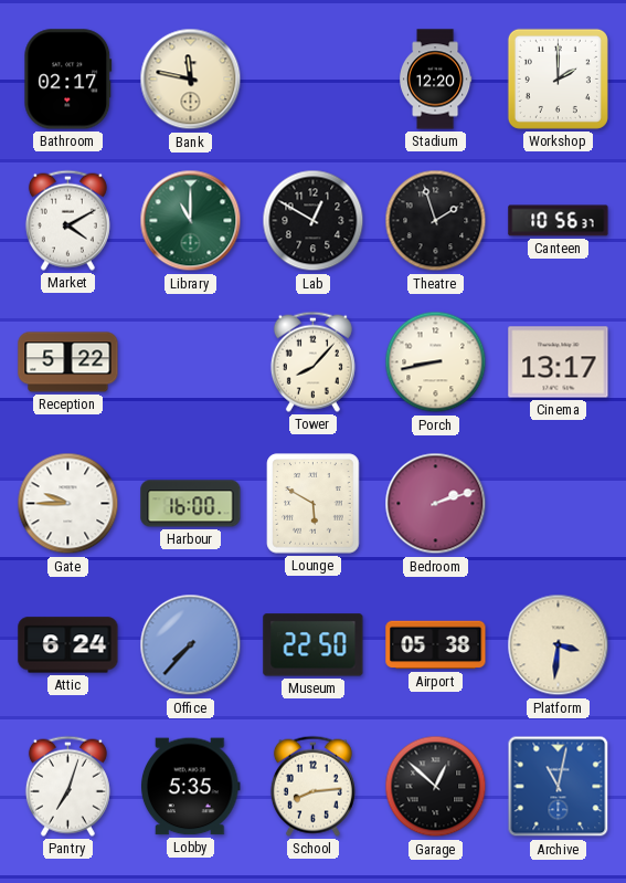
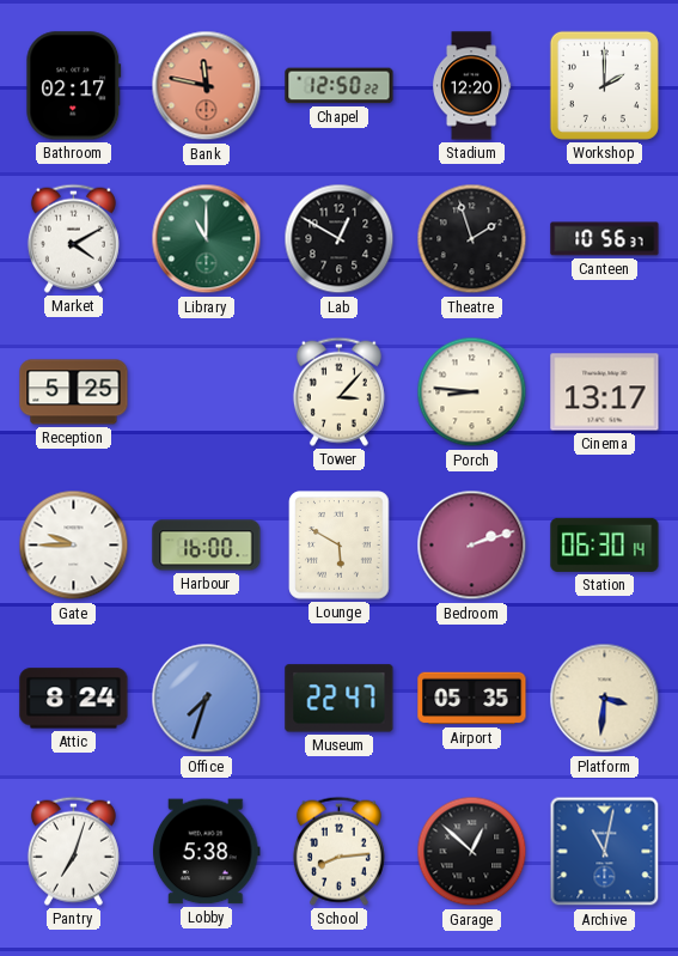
Bank dial: cream -> salmon
Chapel: none -> 12:50
Reception: 5:22 -> 5:25
Tower: 8:07 -> 3:07
Porch: 8:43 -> 8:46
Station: none -> 06:30
Attic: 6:24 -> 8:24
Office: 7:37 -> 7:33
Museum: 22:50 -> 22:47
Airport: 05:38 -> 05:35
Lobby: 5:35 -> 5:38
